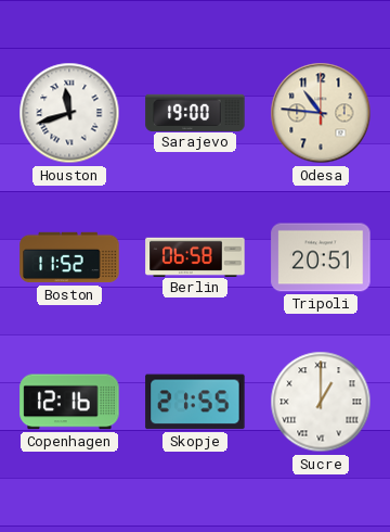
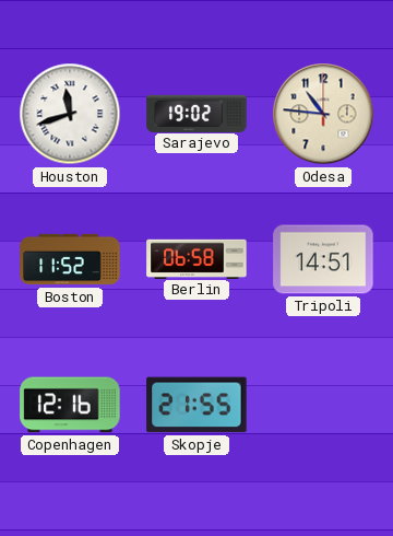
Sarajevo: 19:00 -> 19:02
Tripoli: 20:51 -> 14:51
Sucre: 1:00 -> none
